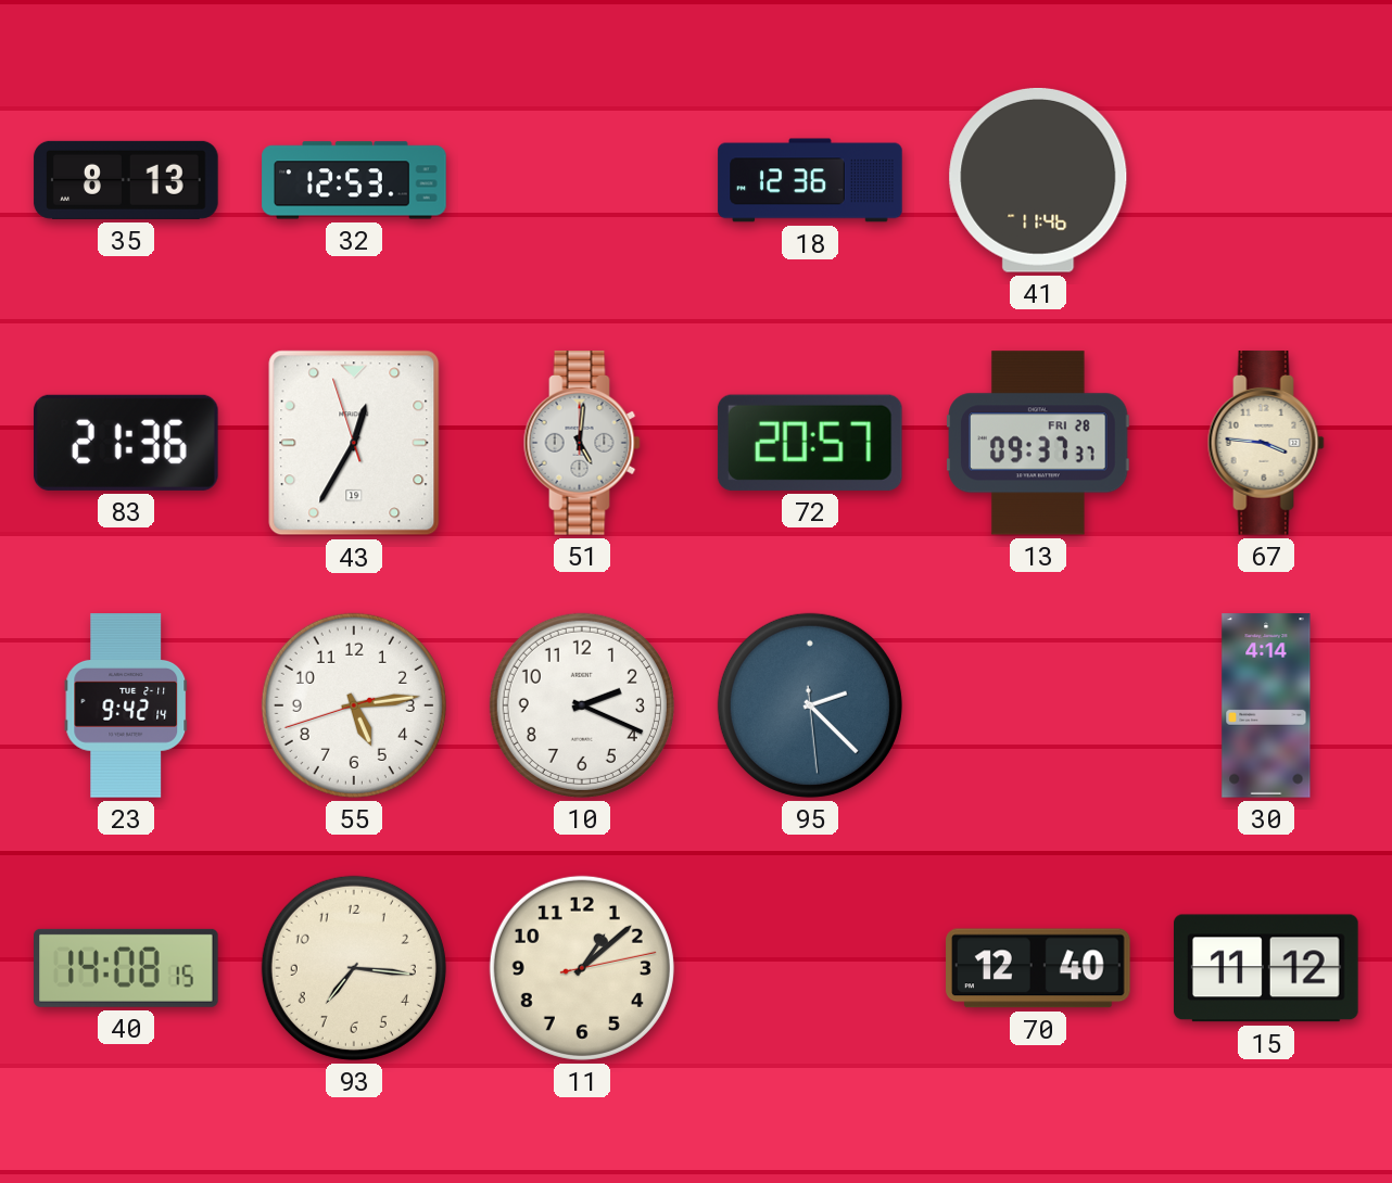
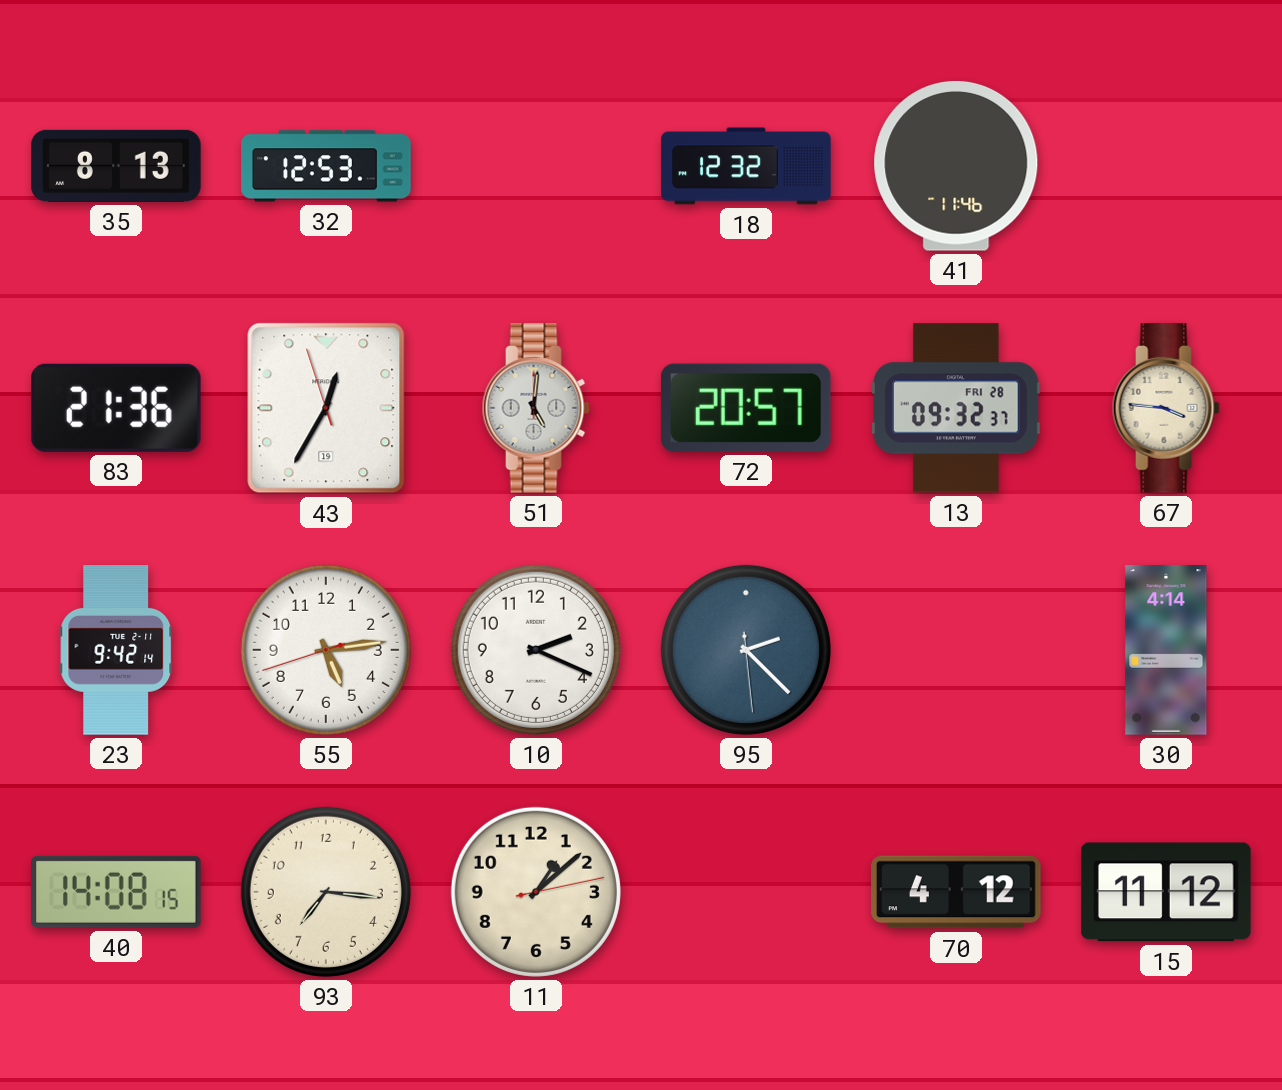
18: 12:36 -> 12:32
13: 09:37 -> 09:32
70: 12:40 -> 4:12
